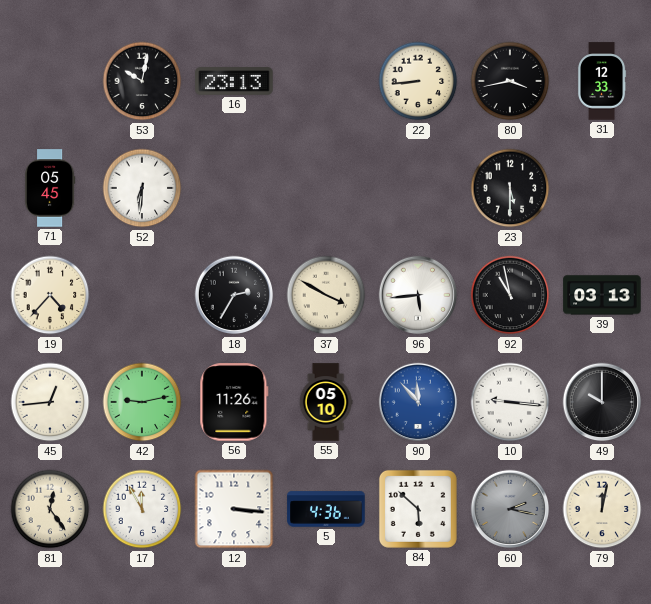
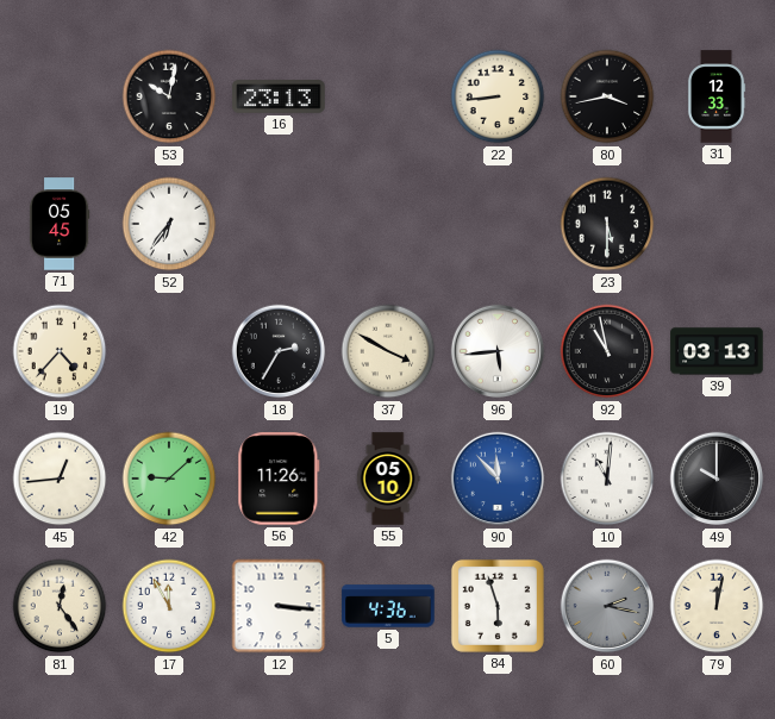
52: 6:31 -> 6:36
42: 9:13 -> 9:08
10: 9:16 -> 11:01
84: 5:52 -> 5:57
